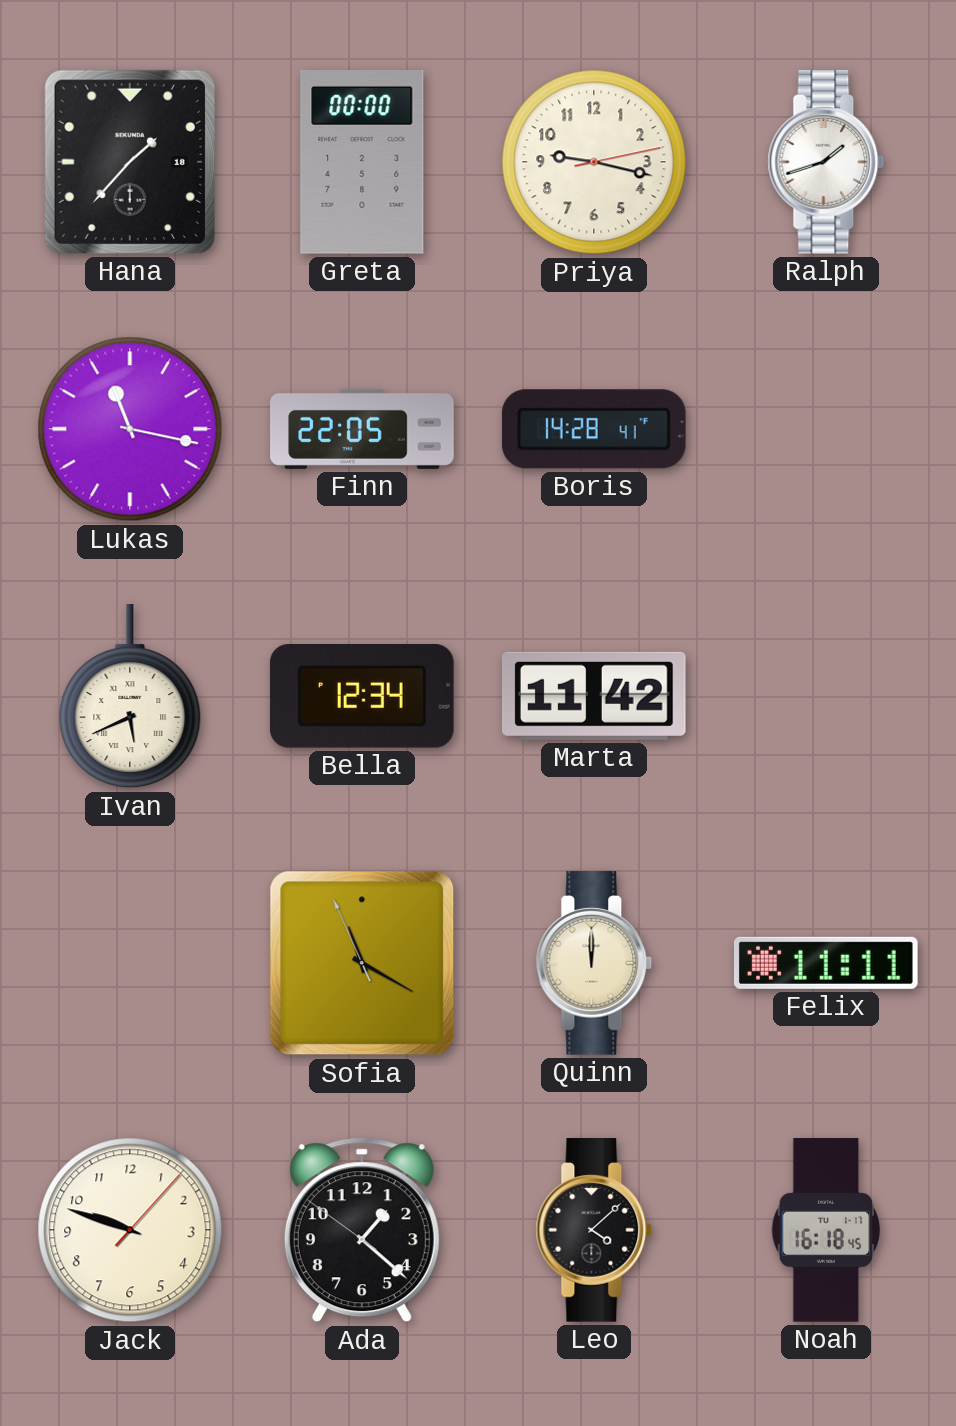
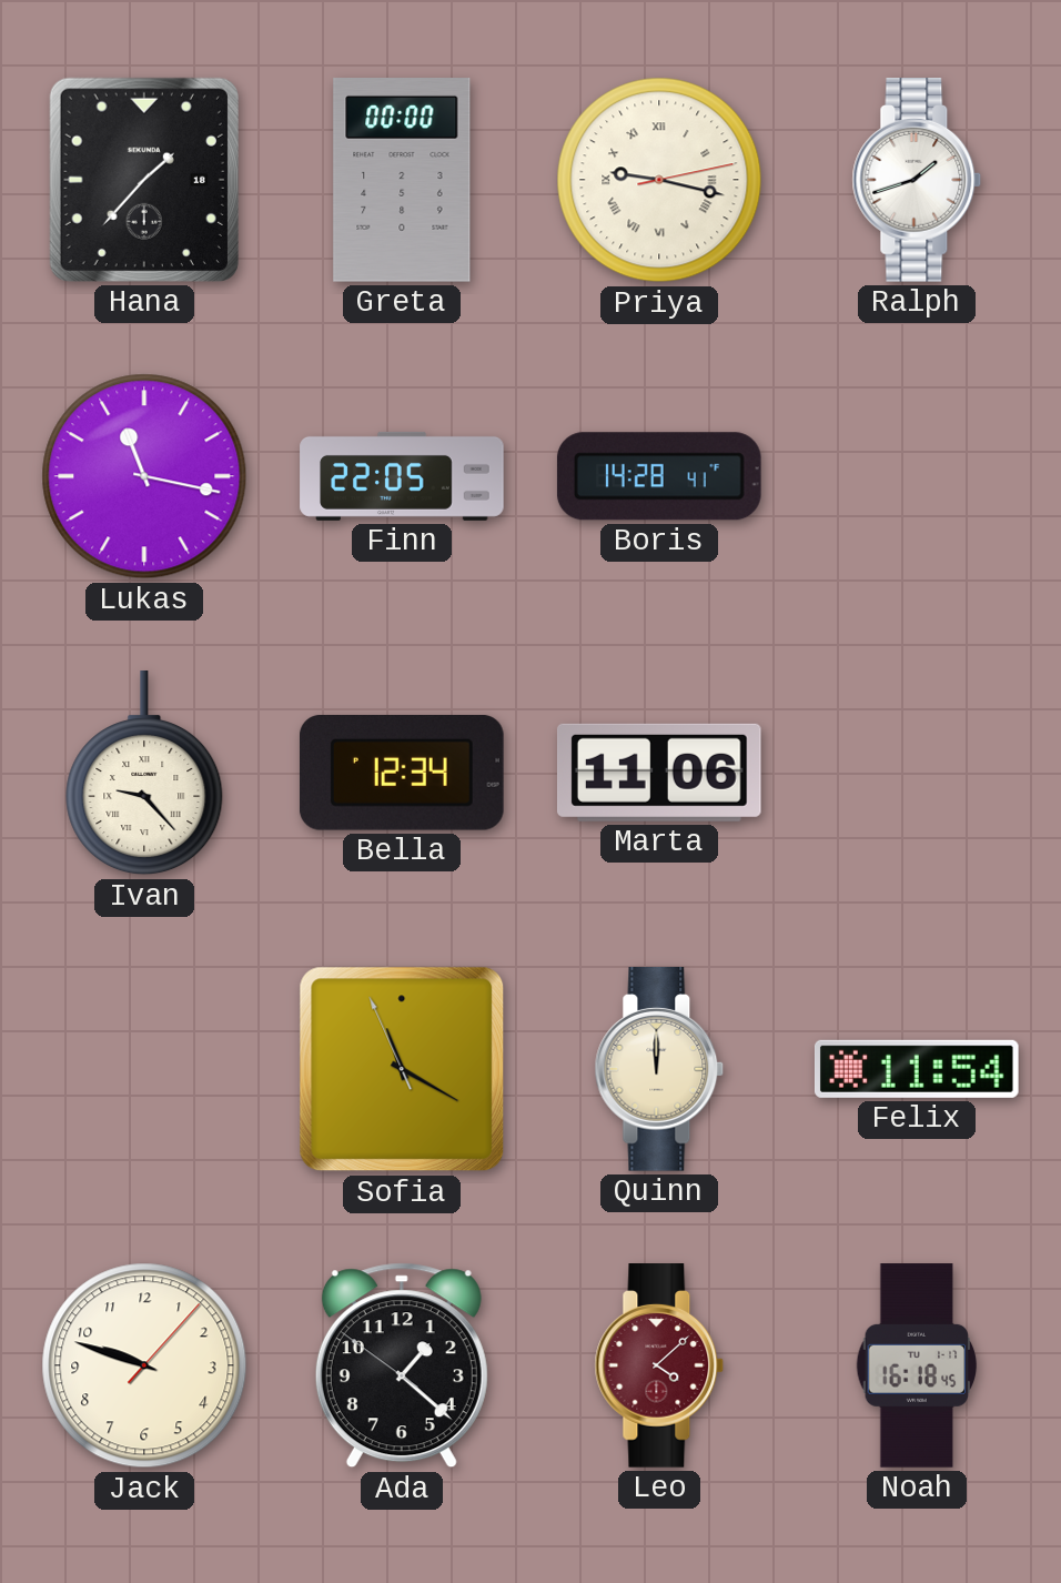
Priya numerals: Arabic -> Roman
Ivan: 5:41 -> 9:23
Marta: 11:42 -> 11:06
Felix: 11:11 -> 11:54
Leo dial: black -> burgundy
